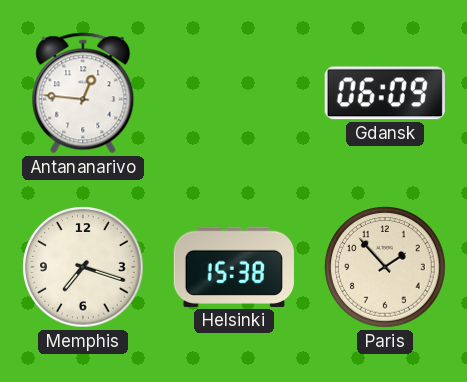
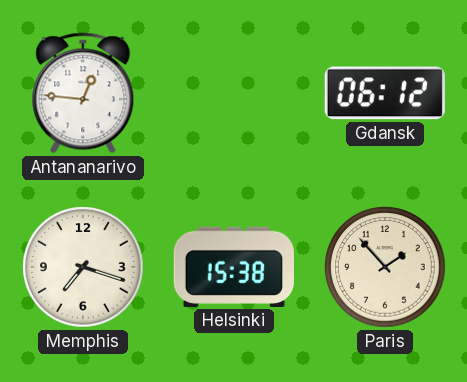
Gdansk: 06:09 -> 06:12
